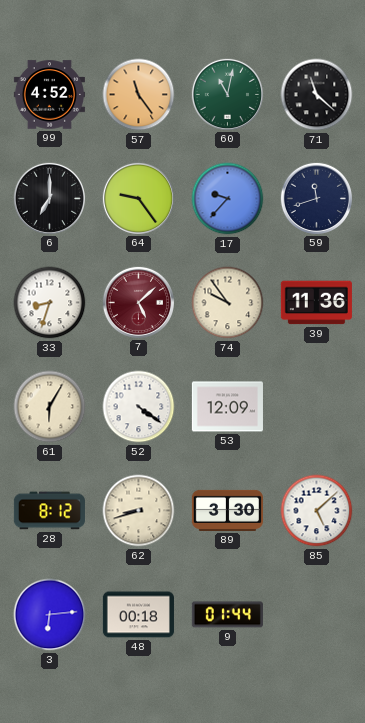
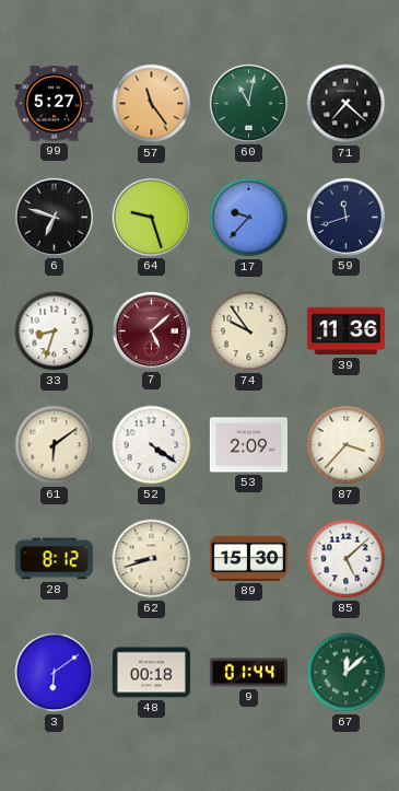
99: 4:52 -> 5:27
71: 11:22 -> 7:22
6: 7:00 -> 6:48
64: 9:24 -> 9:27
61: 6:05 -> 6:09
53: 12:09 -> 2:09
87: none -> 3:37
89: 3:30 -> 15:30
3: 6:14 -> 6:09
67: none -> 12:08
